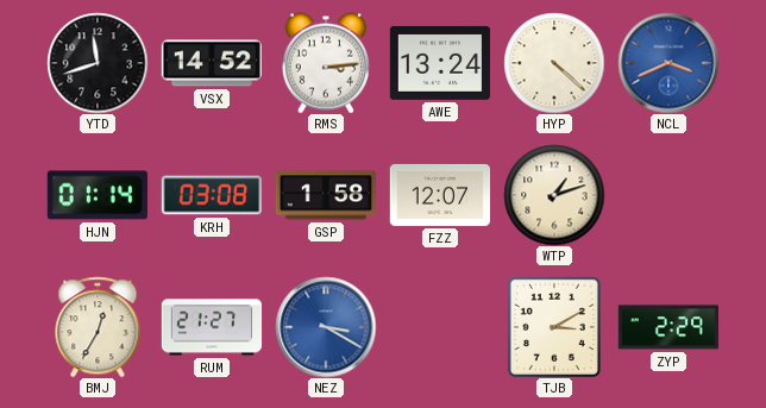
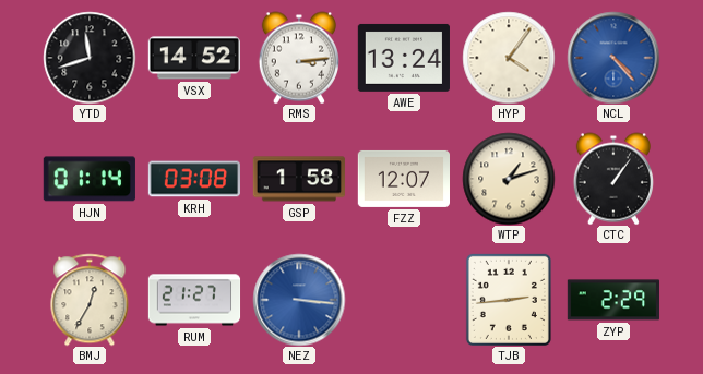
HYP: 4:22 -> 4:06
NCL: 3:41 -> 4:23
CTC: none -> 1:06
NEZ: 3:20 -> 3:16
TJB: 3:10 -> 2:44
